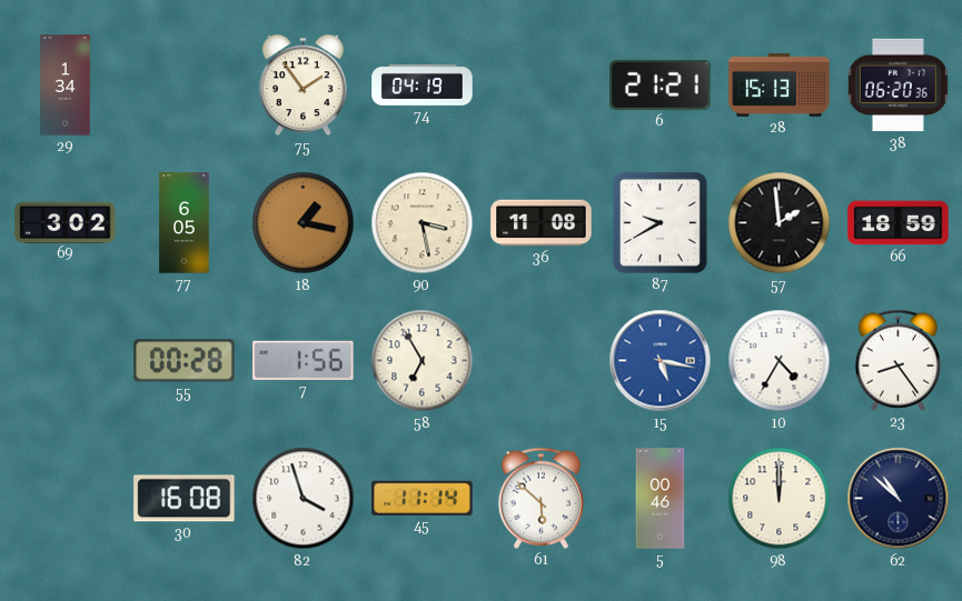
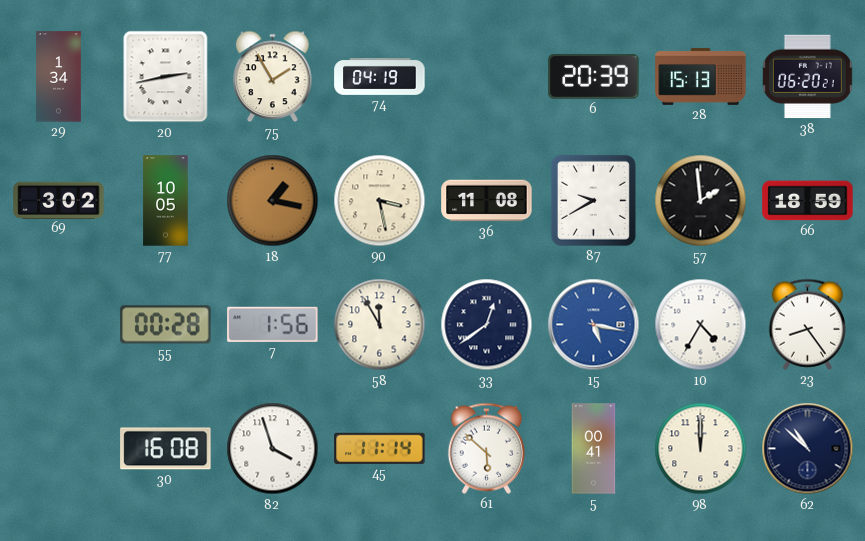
20: none -> 2:43
75: 1:54 -> 1:55
6: 21:21 -> 20:39
38: 06:20:36 -> 06:20:21
77: 6:05 -> 10:05
58: 6:55 -> 11:55
33: none -> 12:39
5: 00:46 -> 00:41
